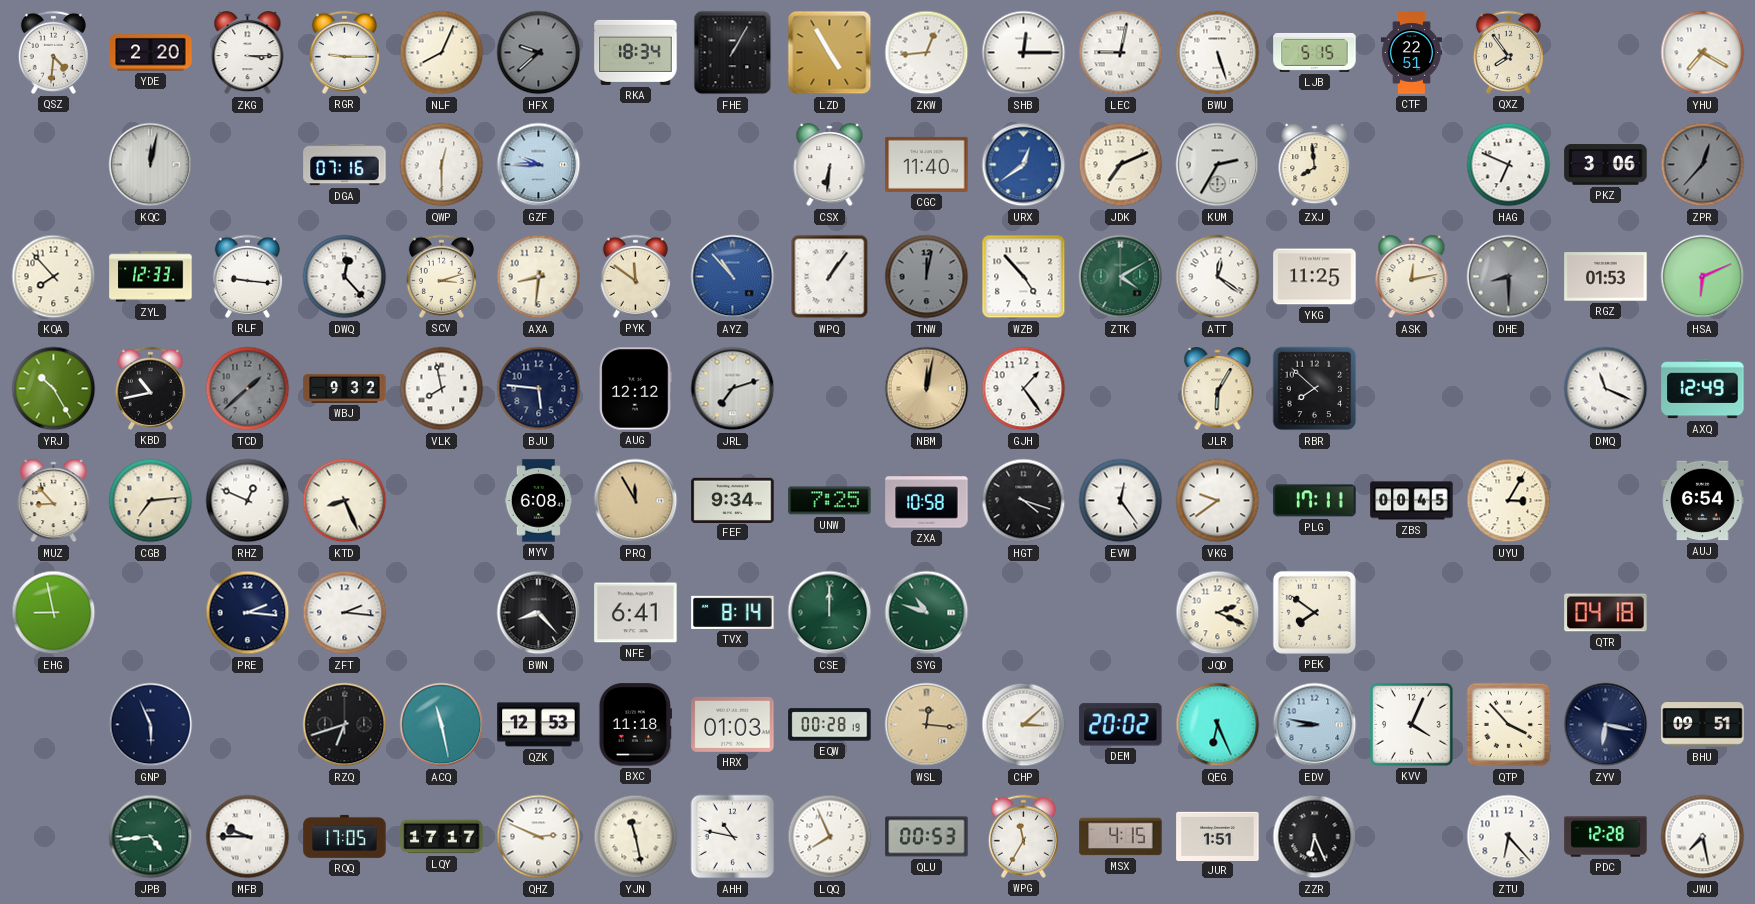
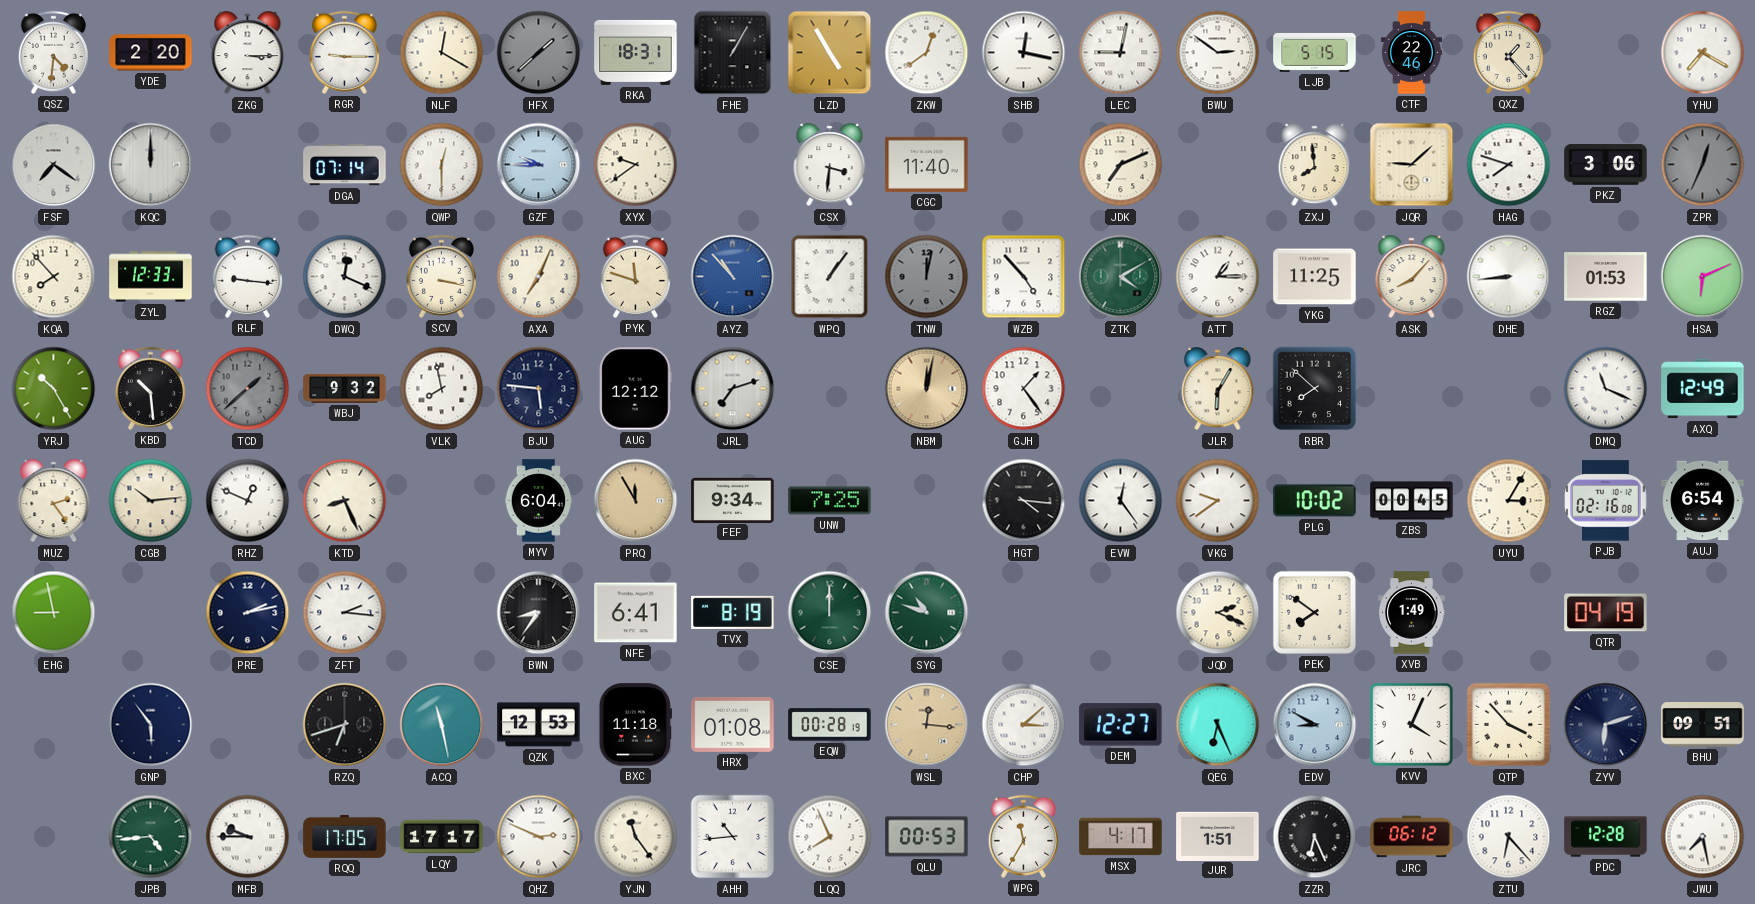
NLF: 8:04 -> 12:20
HFX: 9:38 -> 1:38
RKA: 18:34 -> 18:31
ZKW: 12:44 -> 12:39
SHB: 12:15 -> 12:17
BWU: 5:27 -> 2:51
CTF: 22:51 -> 22:46
QXZ: 7:54 -> 1:23
FSF: none -> 7:21
KQC: 12:02 -> 12:00
DGA: 07:16 -> 07:14
XYX: none -> 9:39
CSX: 6:31 -> 3:31
URX: 12:39 -> none
KUM: 2:35 -> none
JQR: none -> 9:08
HAG: 6:49 -> 7:48
ZPR: 12:37 -> 12:34
DWQ: 12:23 -> 12:19
SCV: 3:12 -> 3:17
AXA: 8:31 -> 7:04
PYK: 11:51 -> 11:48
ATT: 12:21 -> 1:15
ASK: 12:13 -> 8:07
DHE: 8:30 -> 8:44
DHE dial: grey -> white
KBD: 10:43 -> 10:29
MUZ: 8:53 -> 2:24
CGB: 7:14 -> 10:14
MYV: 6:08 -> 6:04
ZXA: 10:58 -> none
HGT: 4:18 -> 4:16
PLG: 17:11 -> 10:02
PJB: none -> 02:16
PRE: 2:16 -> 2:13
BWN: 8:23 -> 8:36
TVX: 8:14 -> 8:19
XVB: none -> 1:49
QTR: 04:18 -> 04:19
GNP: 5:56 -> 5:54
HRX: 01:03 -> 01:08
DEM: 20:02 -> 12:27
EDV: 8:47 -> 8:50
ZYV: 6:17 -> 6:12
YJN: 11:28 -> 11:24
AHH: 10:47 -> 10:44
MSX: 4:15 -> 4:17
JRC: none -> 06:12
